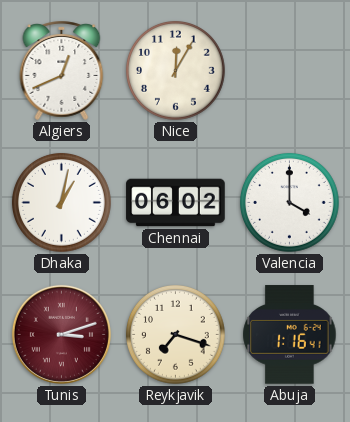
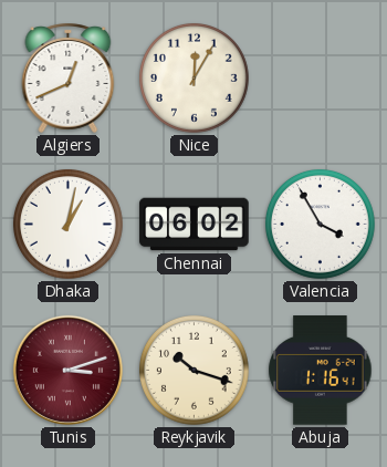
Valencia: 4:00 -> 3:55
Reykjavik: 7:18 -> 10:18
